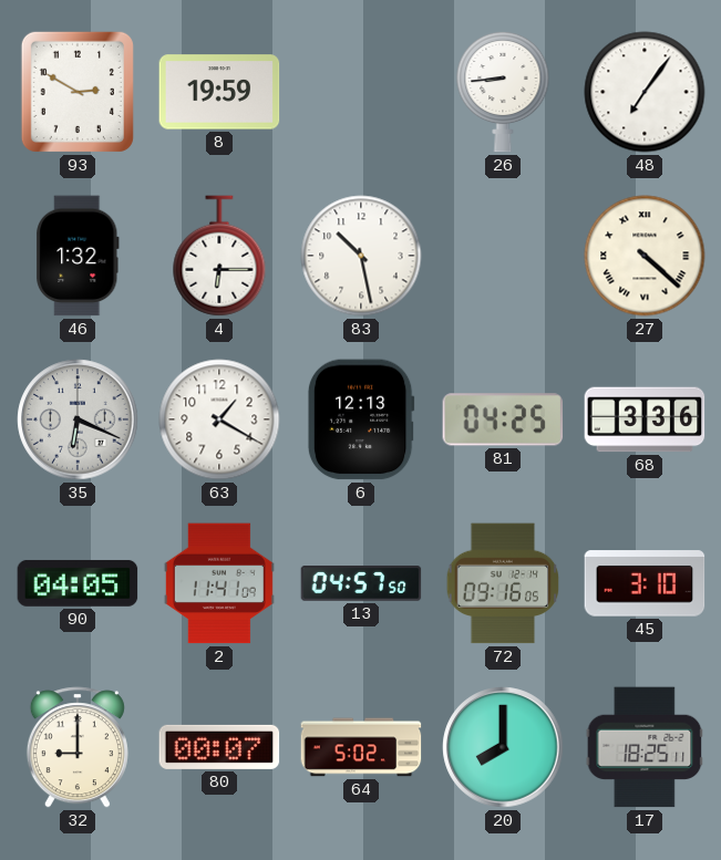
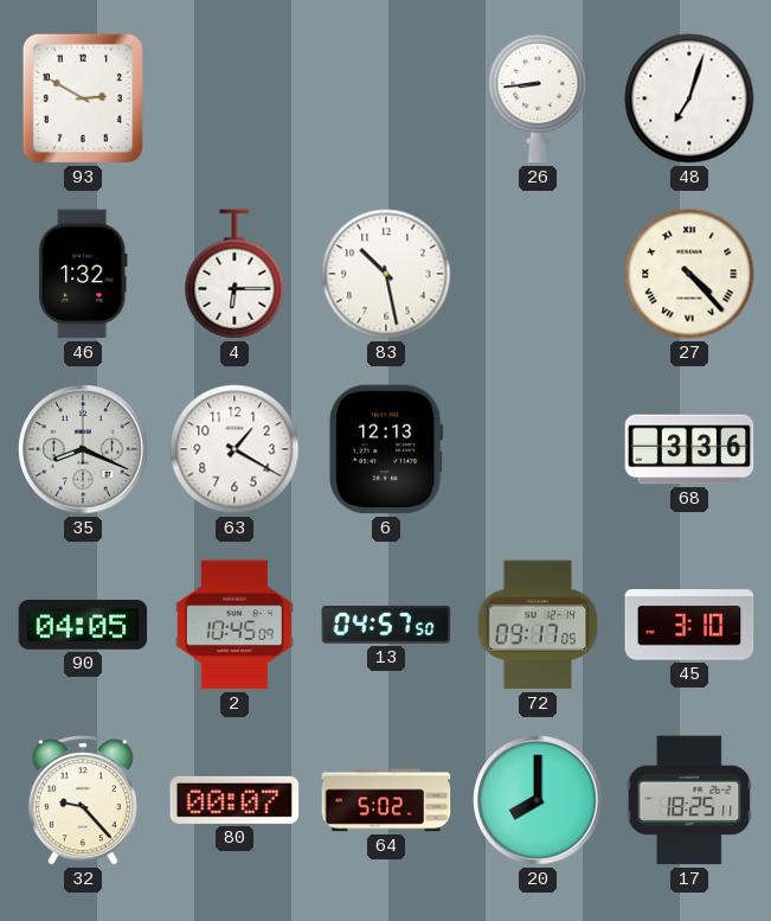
8: 19:59 -> none
48: 7:06 -> 7:03
27: 4:22 -> 4:23
35: 6:19 -> 8:19
81: 04:25 -> none
2: 11:41 -> 10:45
72: 09:16 -> 09:17
32: 9:00 -> 9:23
